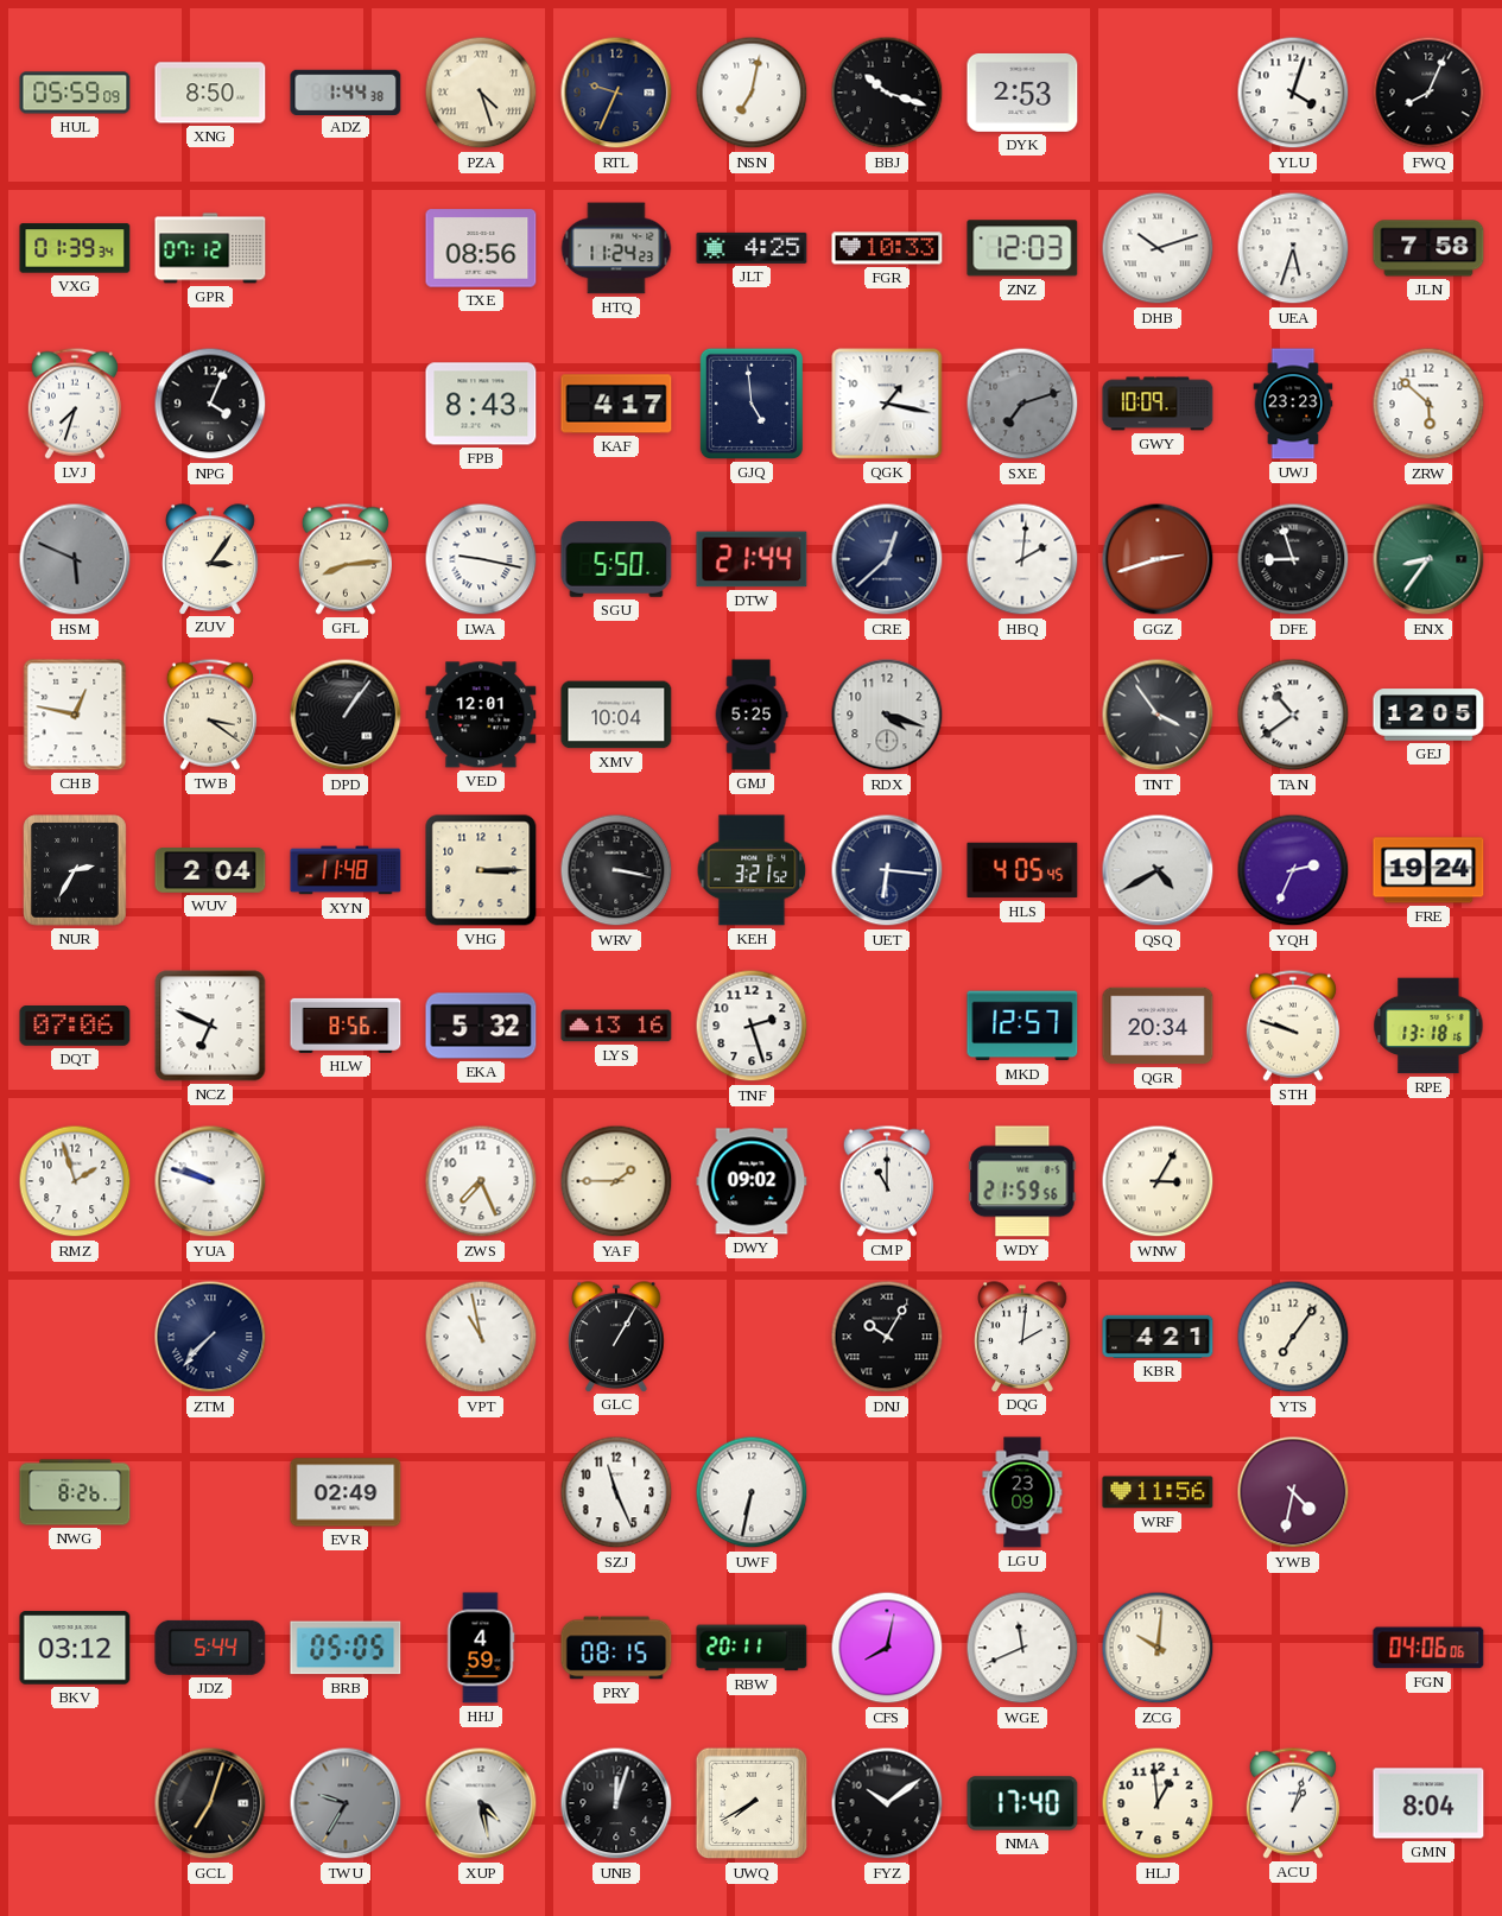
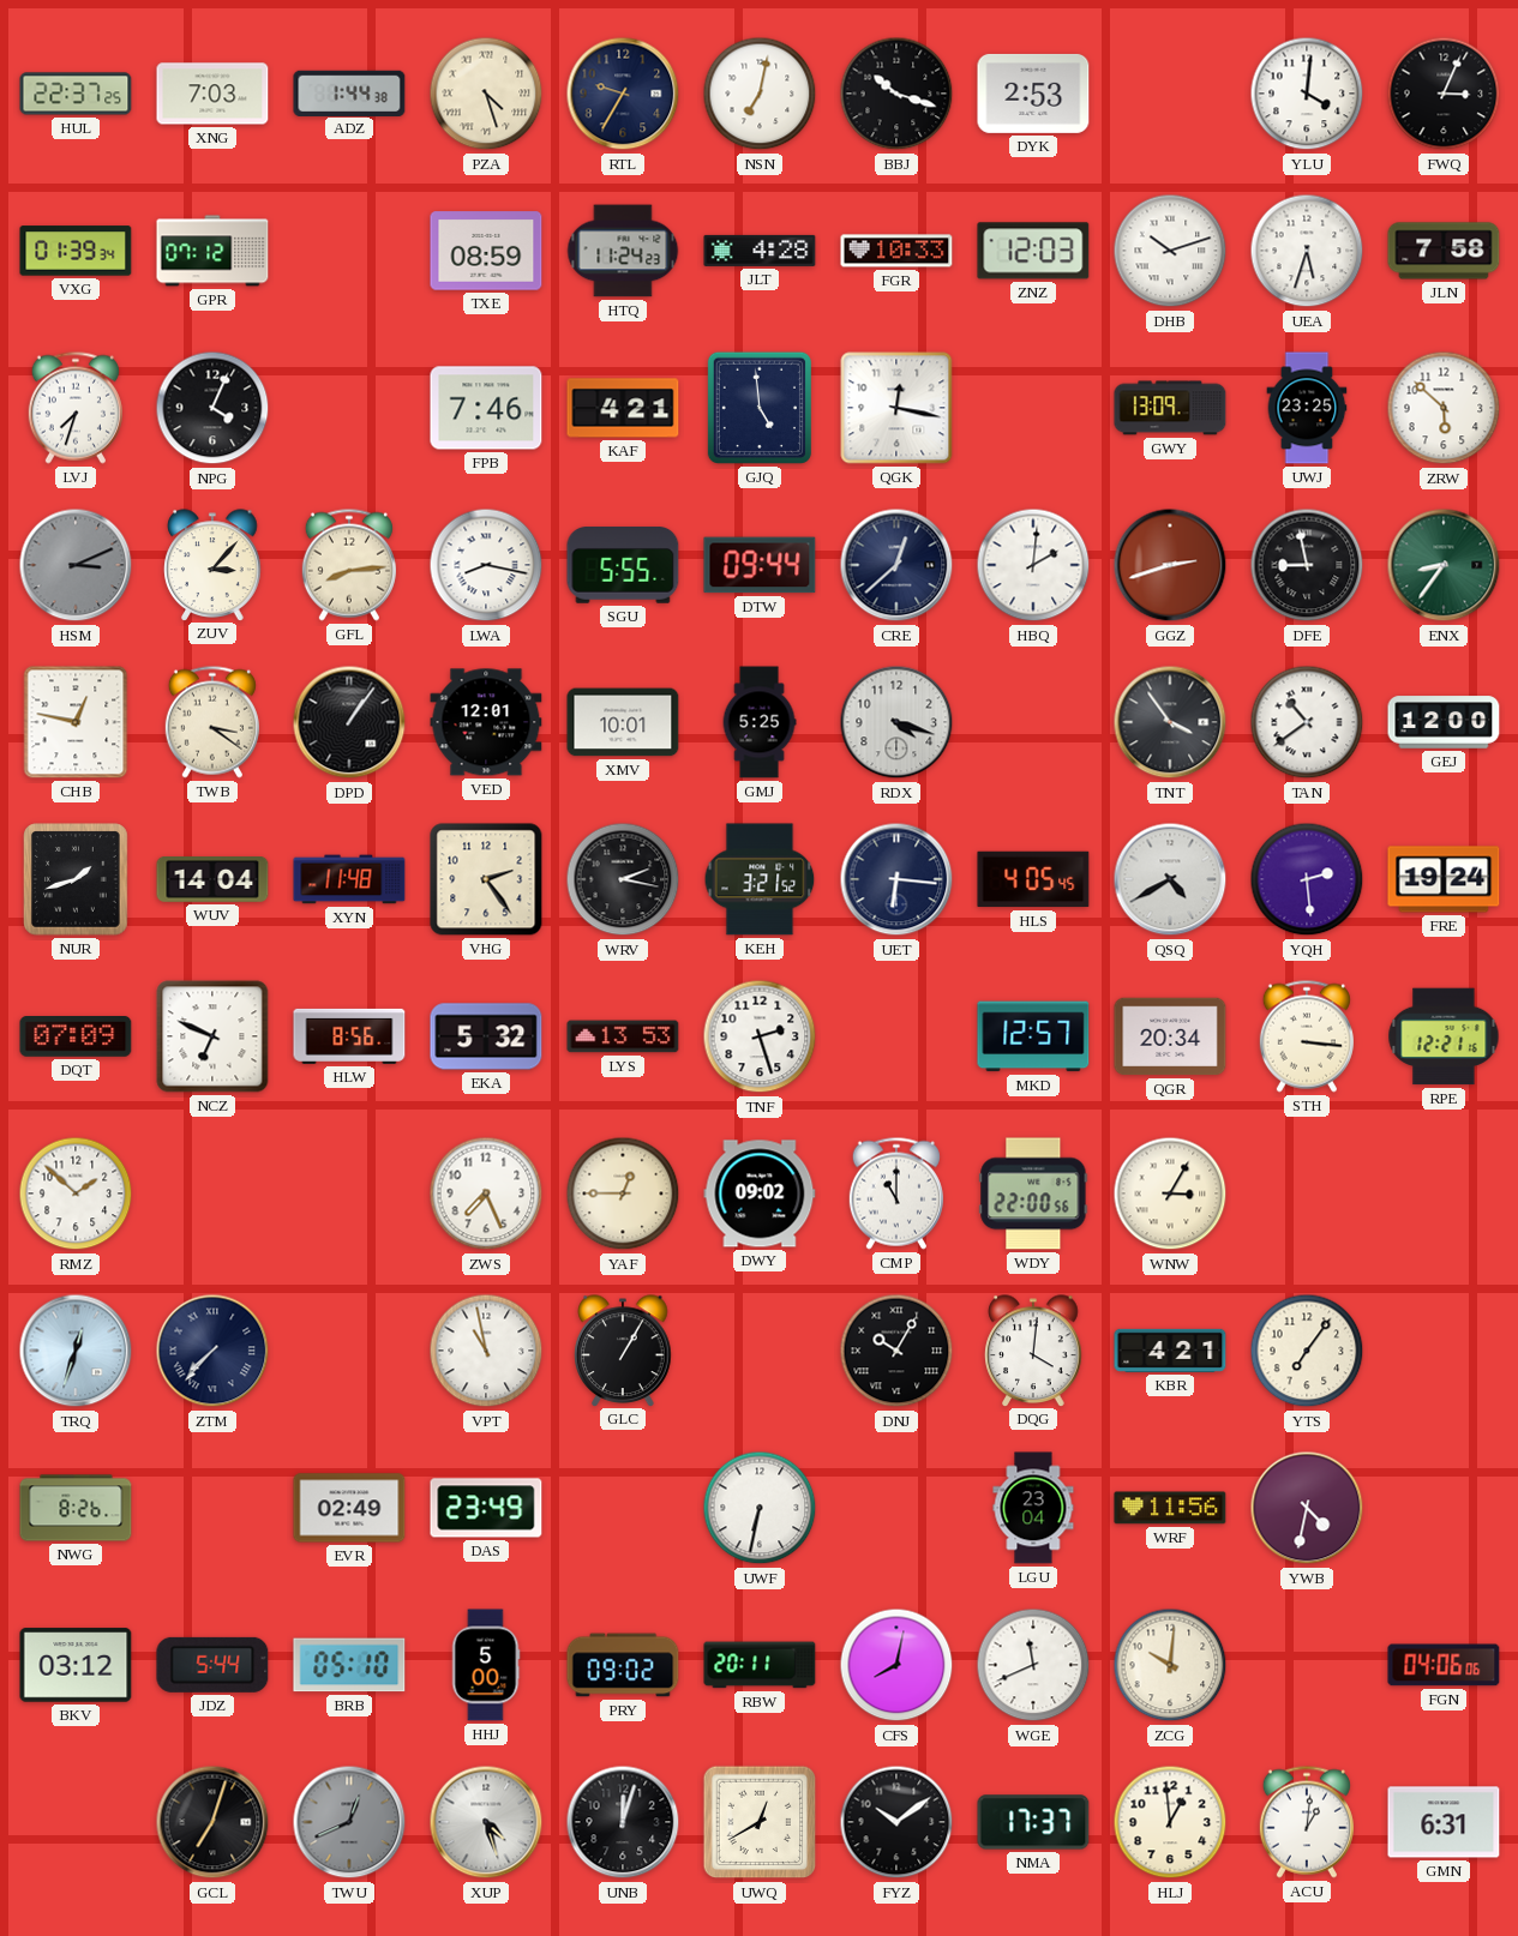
HUL: 05:59 -> 22:37
XNG: 8:50 -> 7:03
RTL: 9:34 -> 9:35
YLU: 4:03 -> 4:01
FWQ: 8:04 -> 3:04
TXE: 08:56 -> 08:59
JLT: 4:25 -> 4:28
FPB: 8:43 -> 7:46
KAF: 4:17 -> 4:21
QGK: 1:17 -> 12:17
SXE: 7:12 -> none
GWY: 10:09 -> 13:09
UWJ: 23:23 -> 23:25
HSM: 5:49 -> 3:11
ZUV: 3:06 -> 3:07
LWA: 9:17 -> 8:17
SGU: 5:50 -> 5:55
DTW: 21:44 -> 09:44
DFE: 8:57 -> 8:58
XMV: 10:04 -> 10:01
GEJ: 12:05 -> 12:00
NUR: 2:35 -> 1:42
WUV: 2:04 -> 14:04
VHG: 3:15 -> 2:24
WRV: 3:17 -> 2:17
YQH: 2:34 -> 2:29
DQT: 07:06 -> 07:09
LYS: 13:16 -> 13:53
STH: 9:48 -> 3:16
RPE: 13:18 -> 12:21
RMZ: 1:57 -> 1:52
YUA: 9:48 -> none
YAF: 1:45 -> 12:45
WDY: 21:59 -> 22:00
TRQ: none -> 12:33
DQG: 2:01 -> 4:01
DAS: none -> 23:49
SZJ: 11:26 -> none
LGU: 23:09 -> 23:04
BRB: 05:05 -> 05:10
HHJ: 4:59 -> 5:00
PRY: 08:15 -> 09:02
TWU: 9:35 -> 12:41
XUP: 4:28 -> 4:27
UWQ: 7:40 -> 12:40
NMA: 17:40 -> 17:37
ACU: 1:03 -> 1:01
GMN: 8:04 -> 6:31
